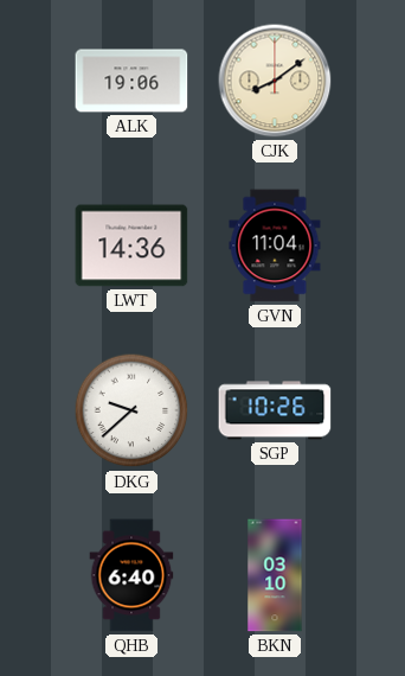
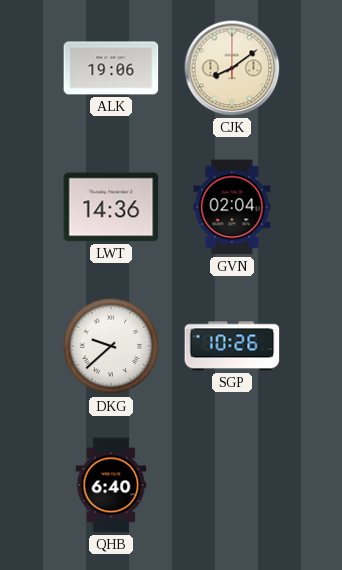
GVN: 11:04 -> 02:04
BKN: 03:10 -> none
